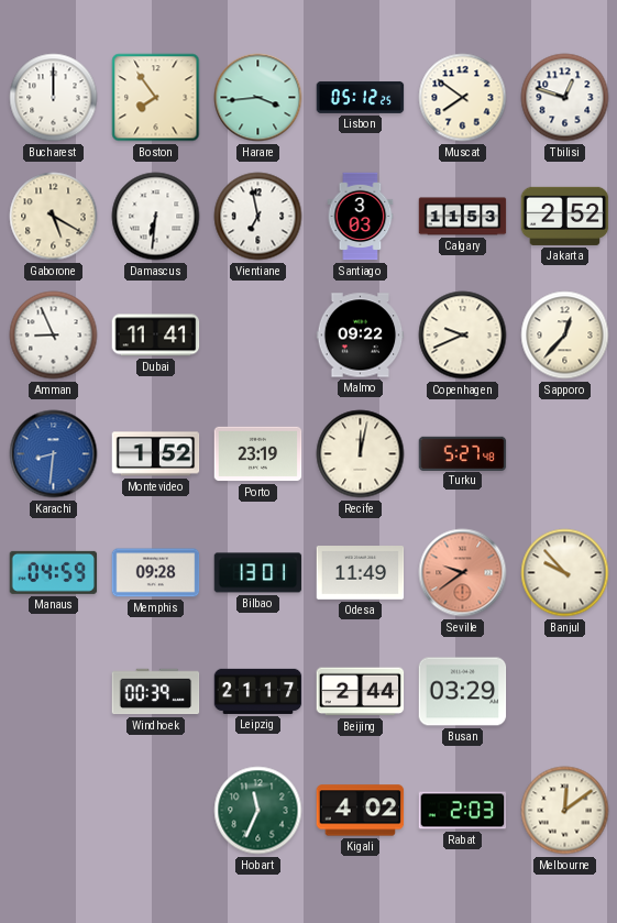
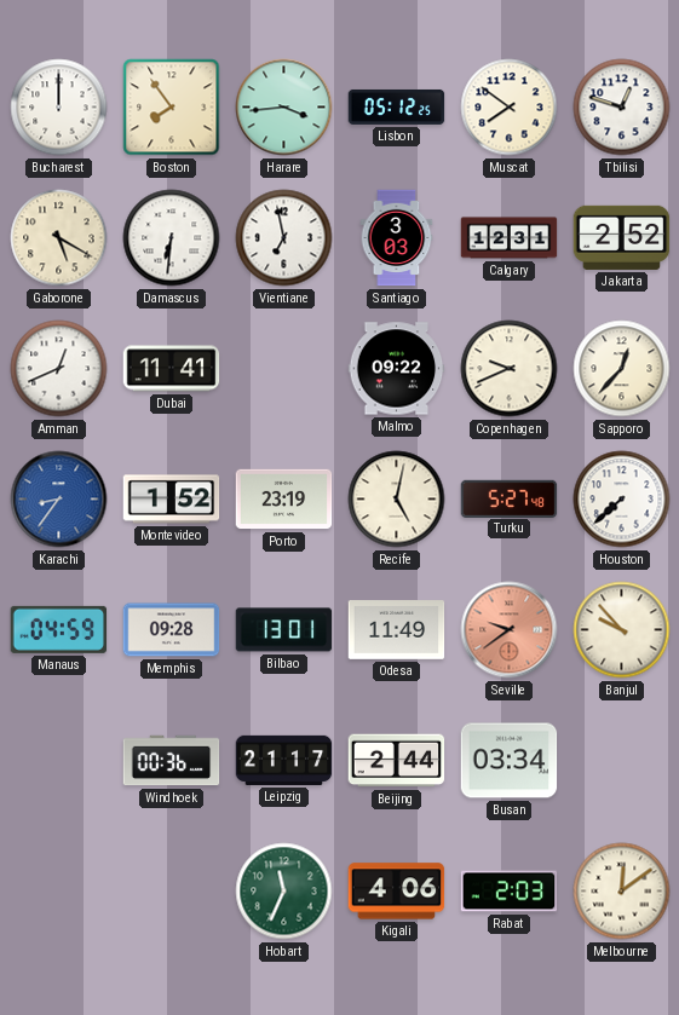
Calgary: 11:53 -> 12:31
Amman: 8:56 -> 12:41
Karachi: 8:31 -> 8:36
Recife: 12:02 -> 5:02
Houston: none -> 7:38
Windhoek: 00:39 -> 00:36
Busan: 03:29 -> 03:34
Kigali: 4:02 -> 4:06
